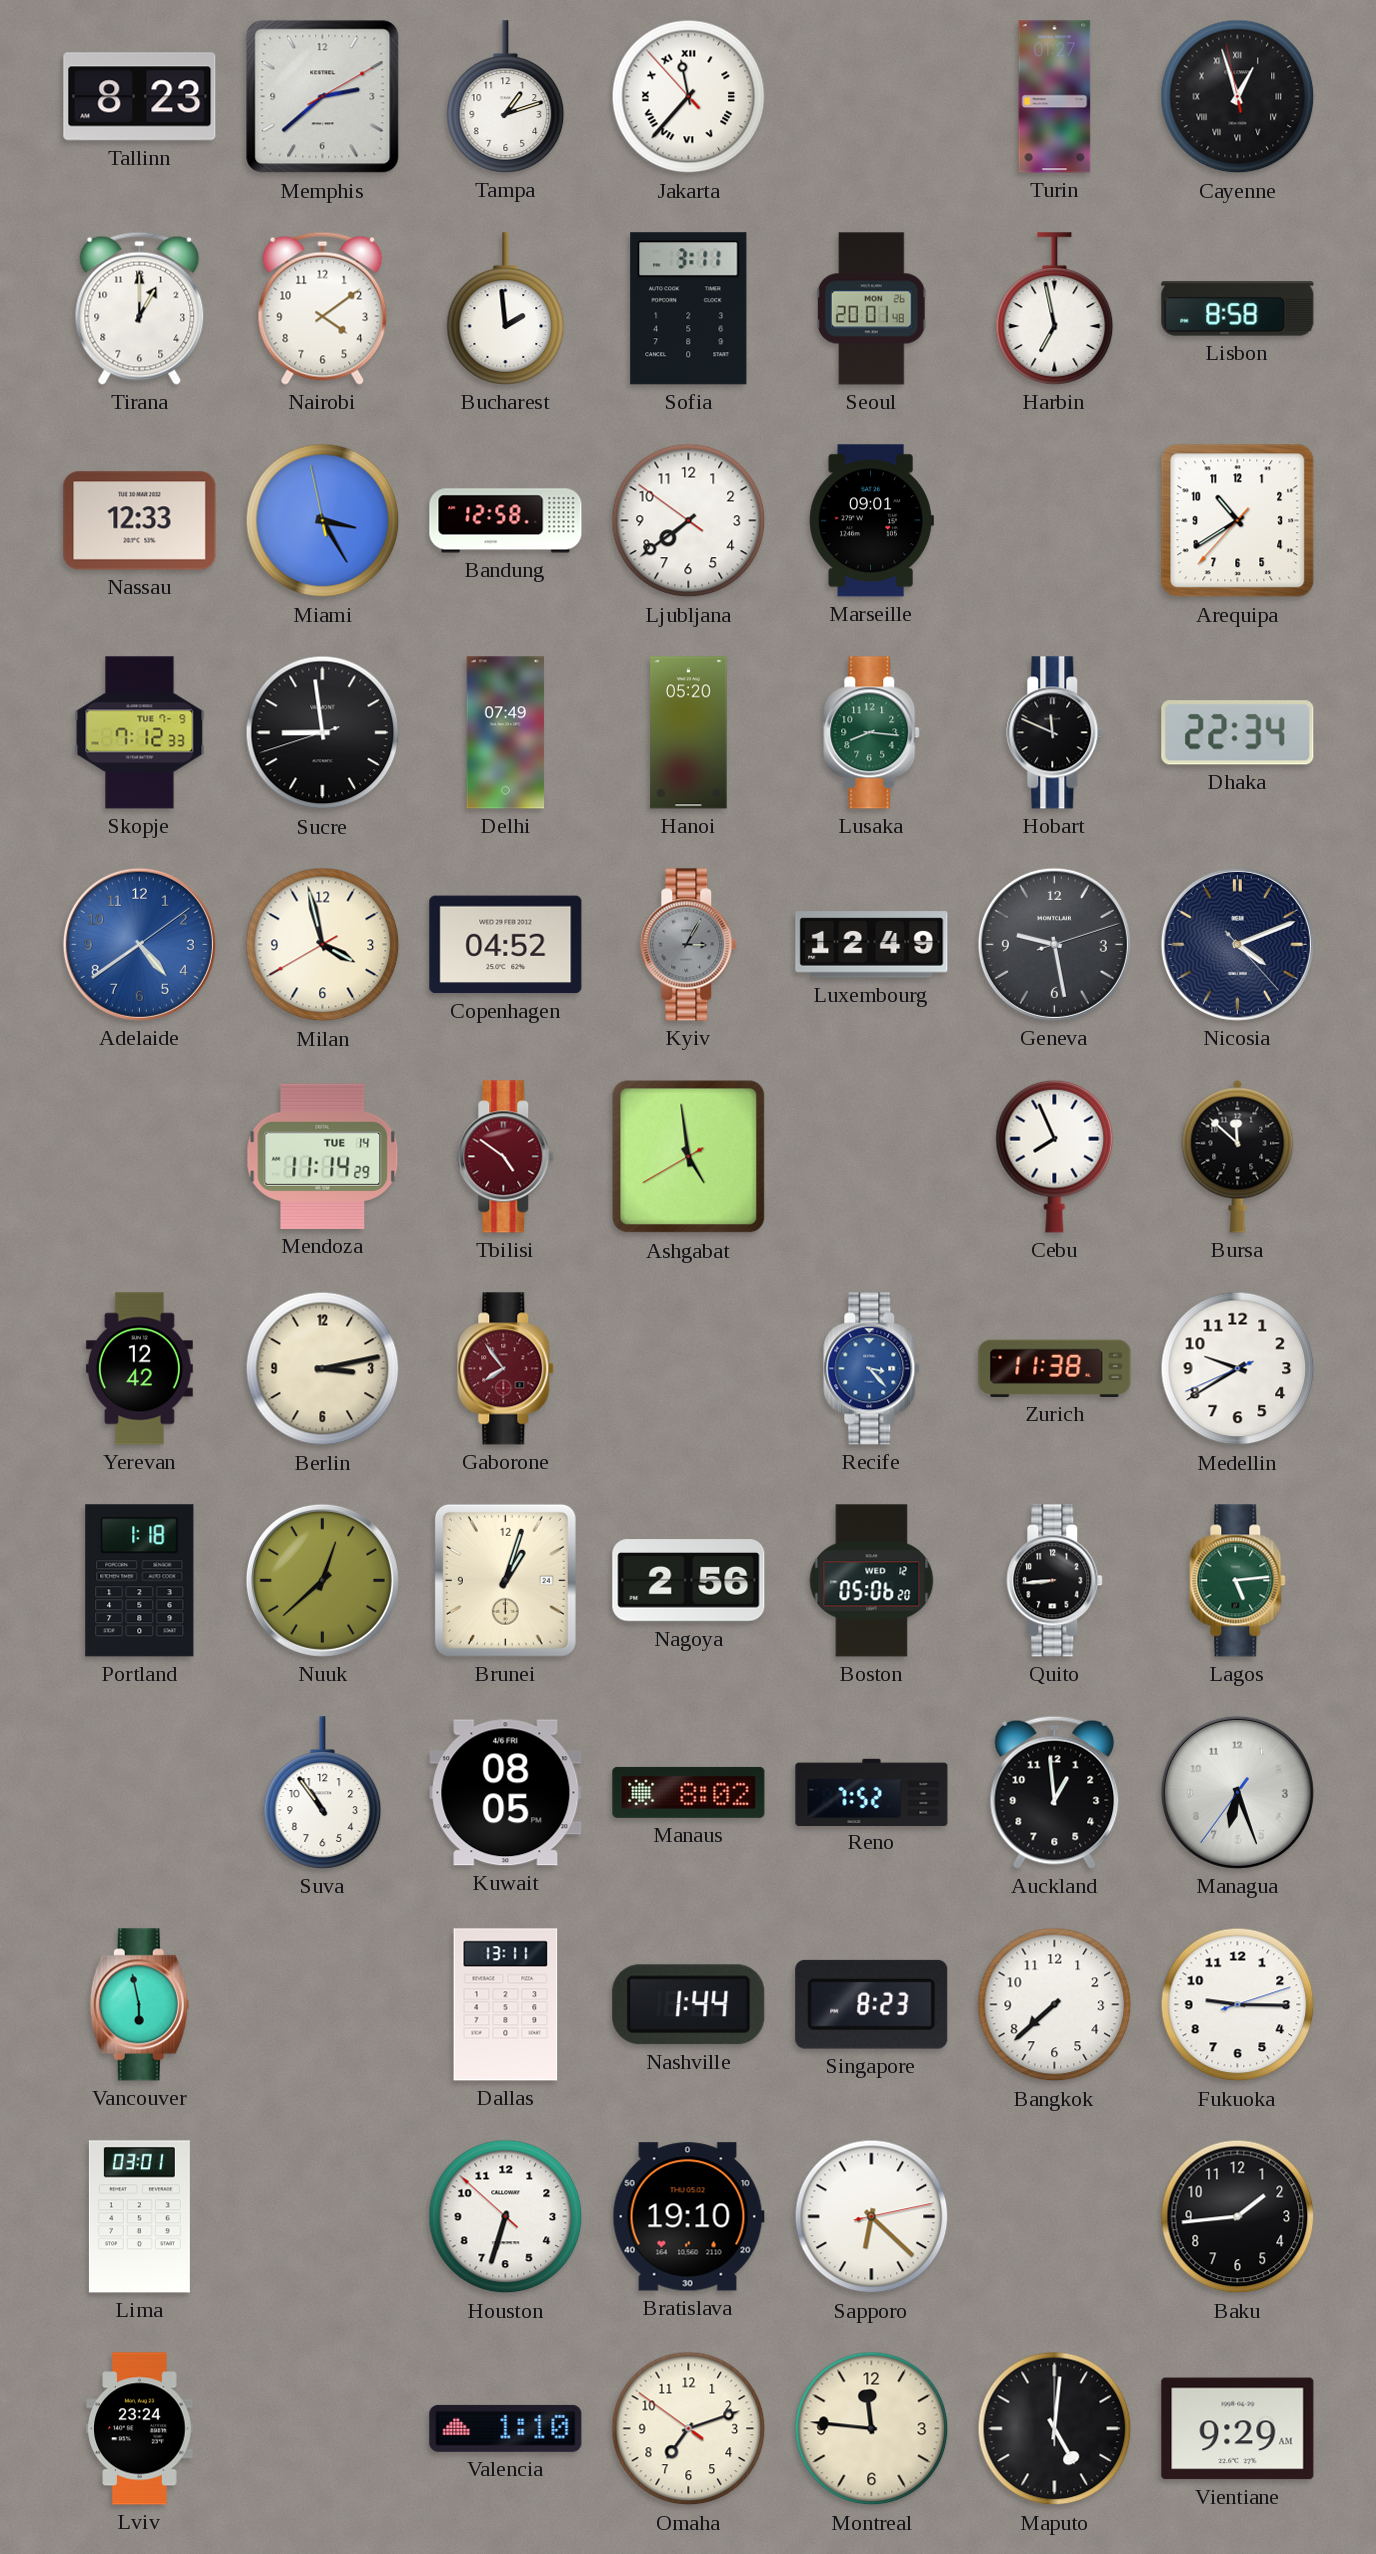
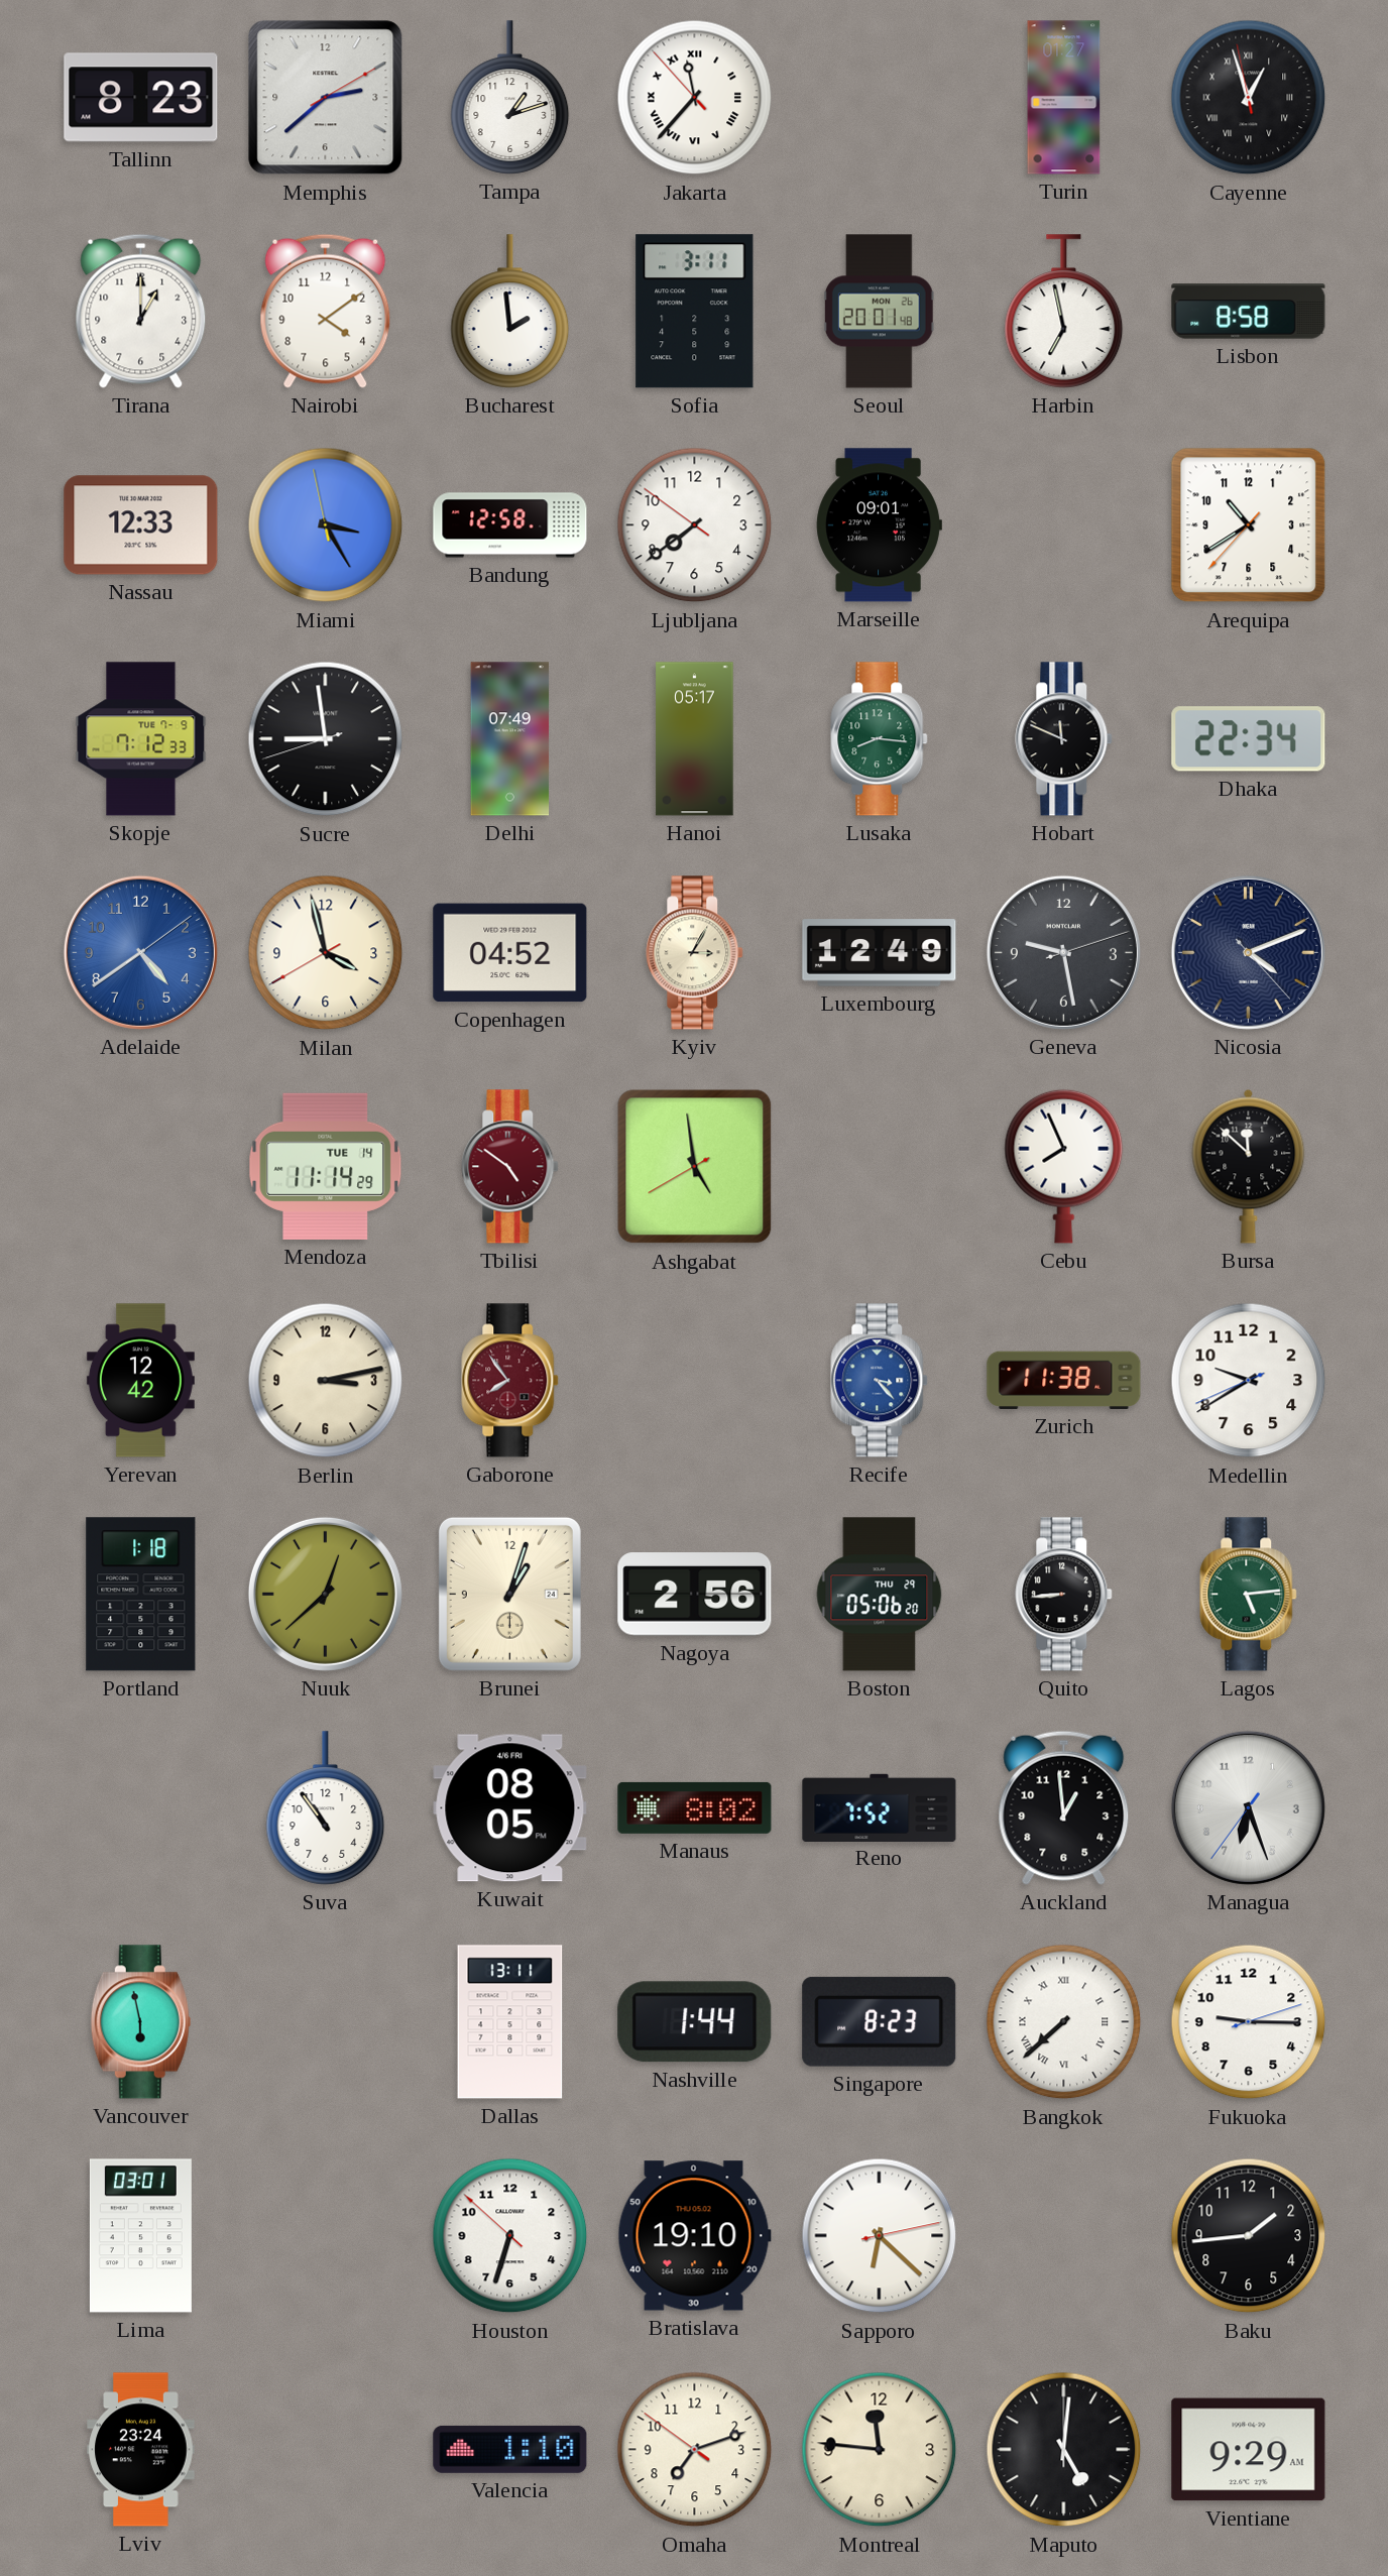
Hanoi: 05:20 -> 05:17
Kyiv dial: grey -> cream
Boston date: WED 12 -> THU 29
Bangkok numerals: Arabic -> Roman
